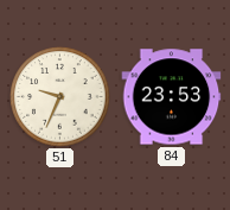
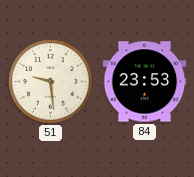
51: 9:34 -> 9:29
